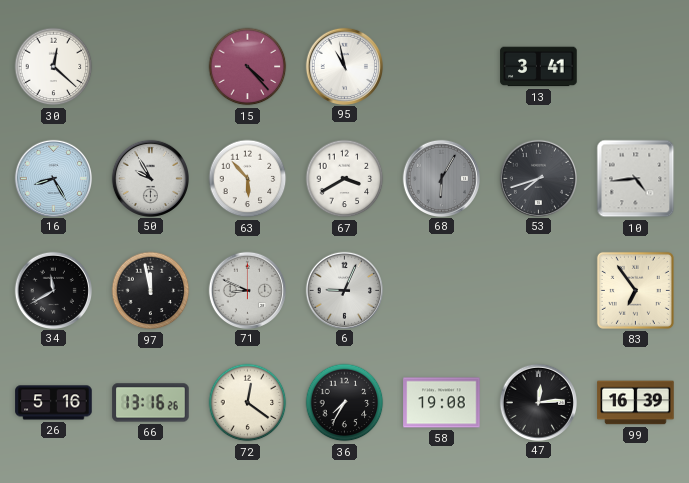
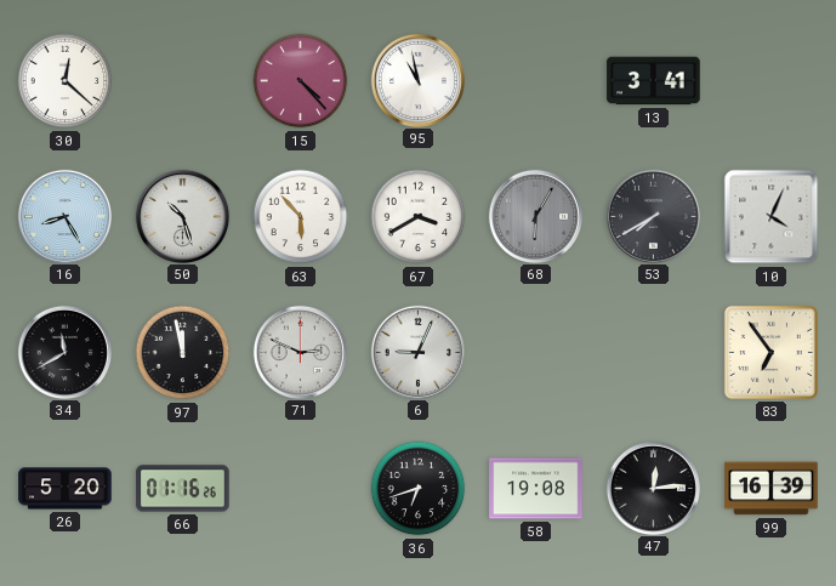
50: 9:55 -> 10:27
53: 7:42 -> 7:40
10: 4:44 -> 4:04
71: 8:49 -> 2:49
26: 5:16 -> 5:20
66: 13:16 -> 01:16
72: 12:21 -> none
36: 7:35 -> 6:42
